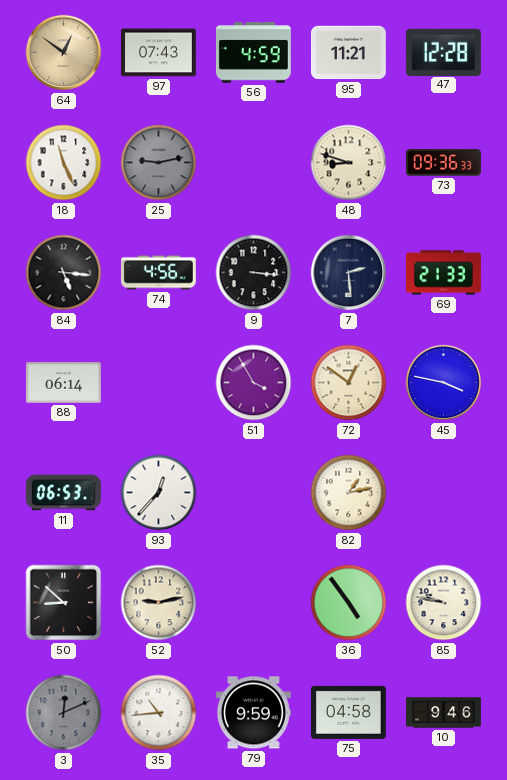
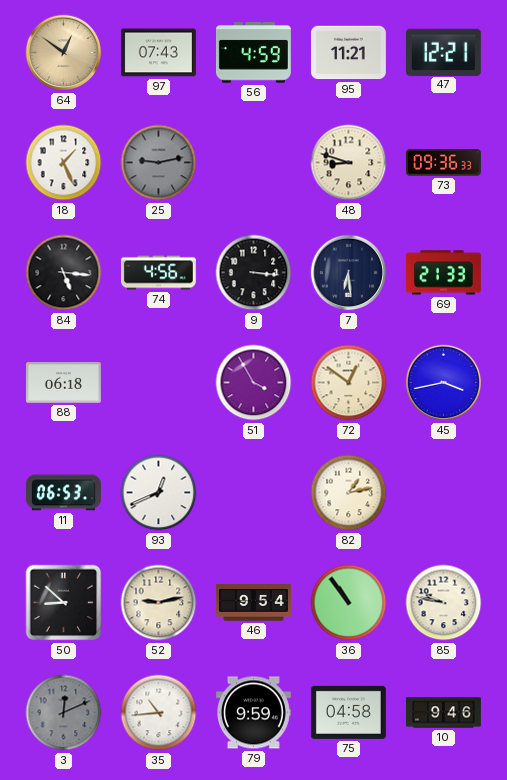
47: 12:28 -> 12:21
18: 11:26 -> 1:26
7: 2:29 -> 6:29
88: 06:14 -> 06:18
45: 3:47 -> 3:43
93: 12:37 -> 12:41
46: none -> 9:54
36: 4:54 -> 10:54
